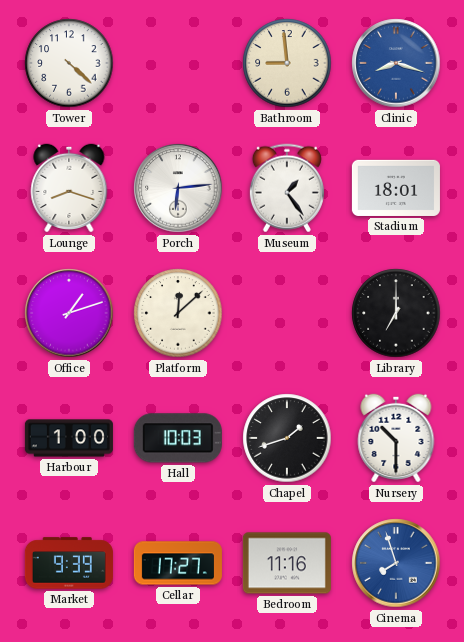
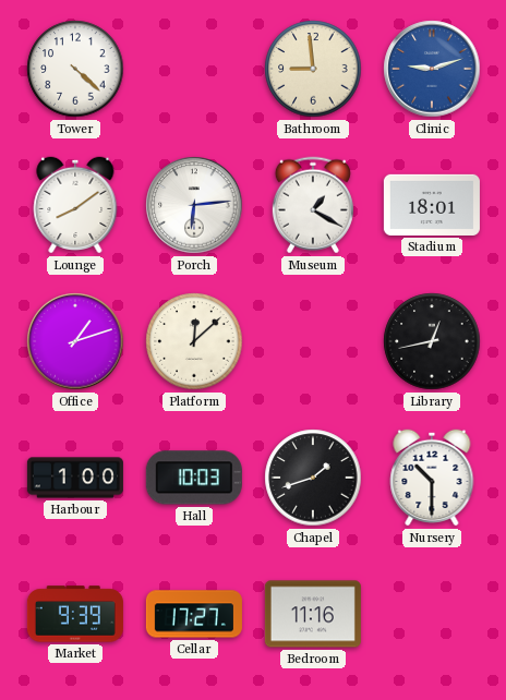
Clinic: 8:18 -> 9:12
Lounge: 8:18 -> 8:09
Museum: 1:24 -> 1:20
Library: 7:00 -> 12:43
Cinema: 7:57 -> none
